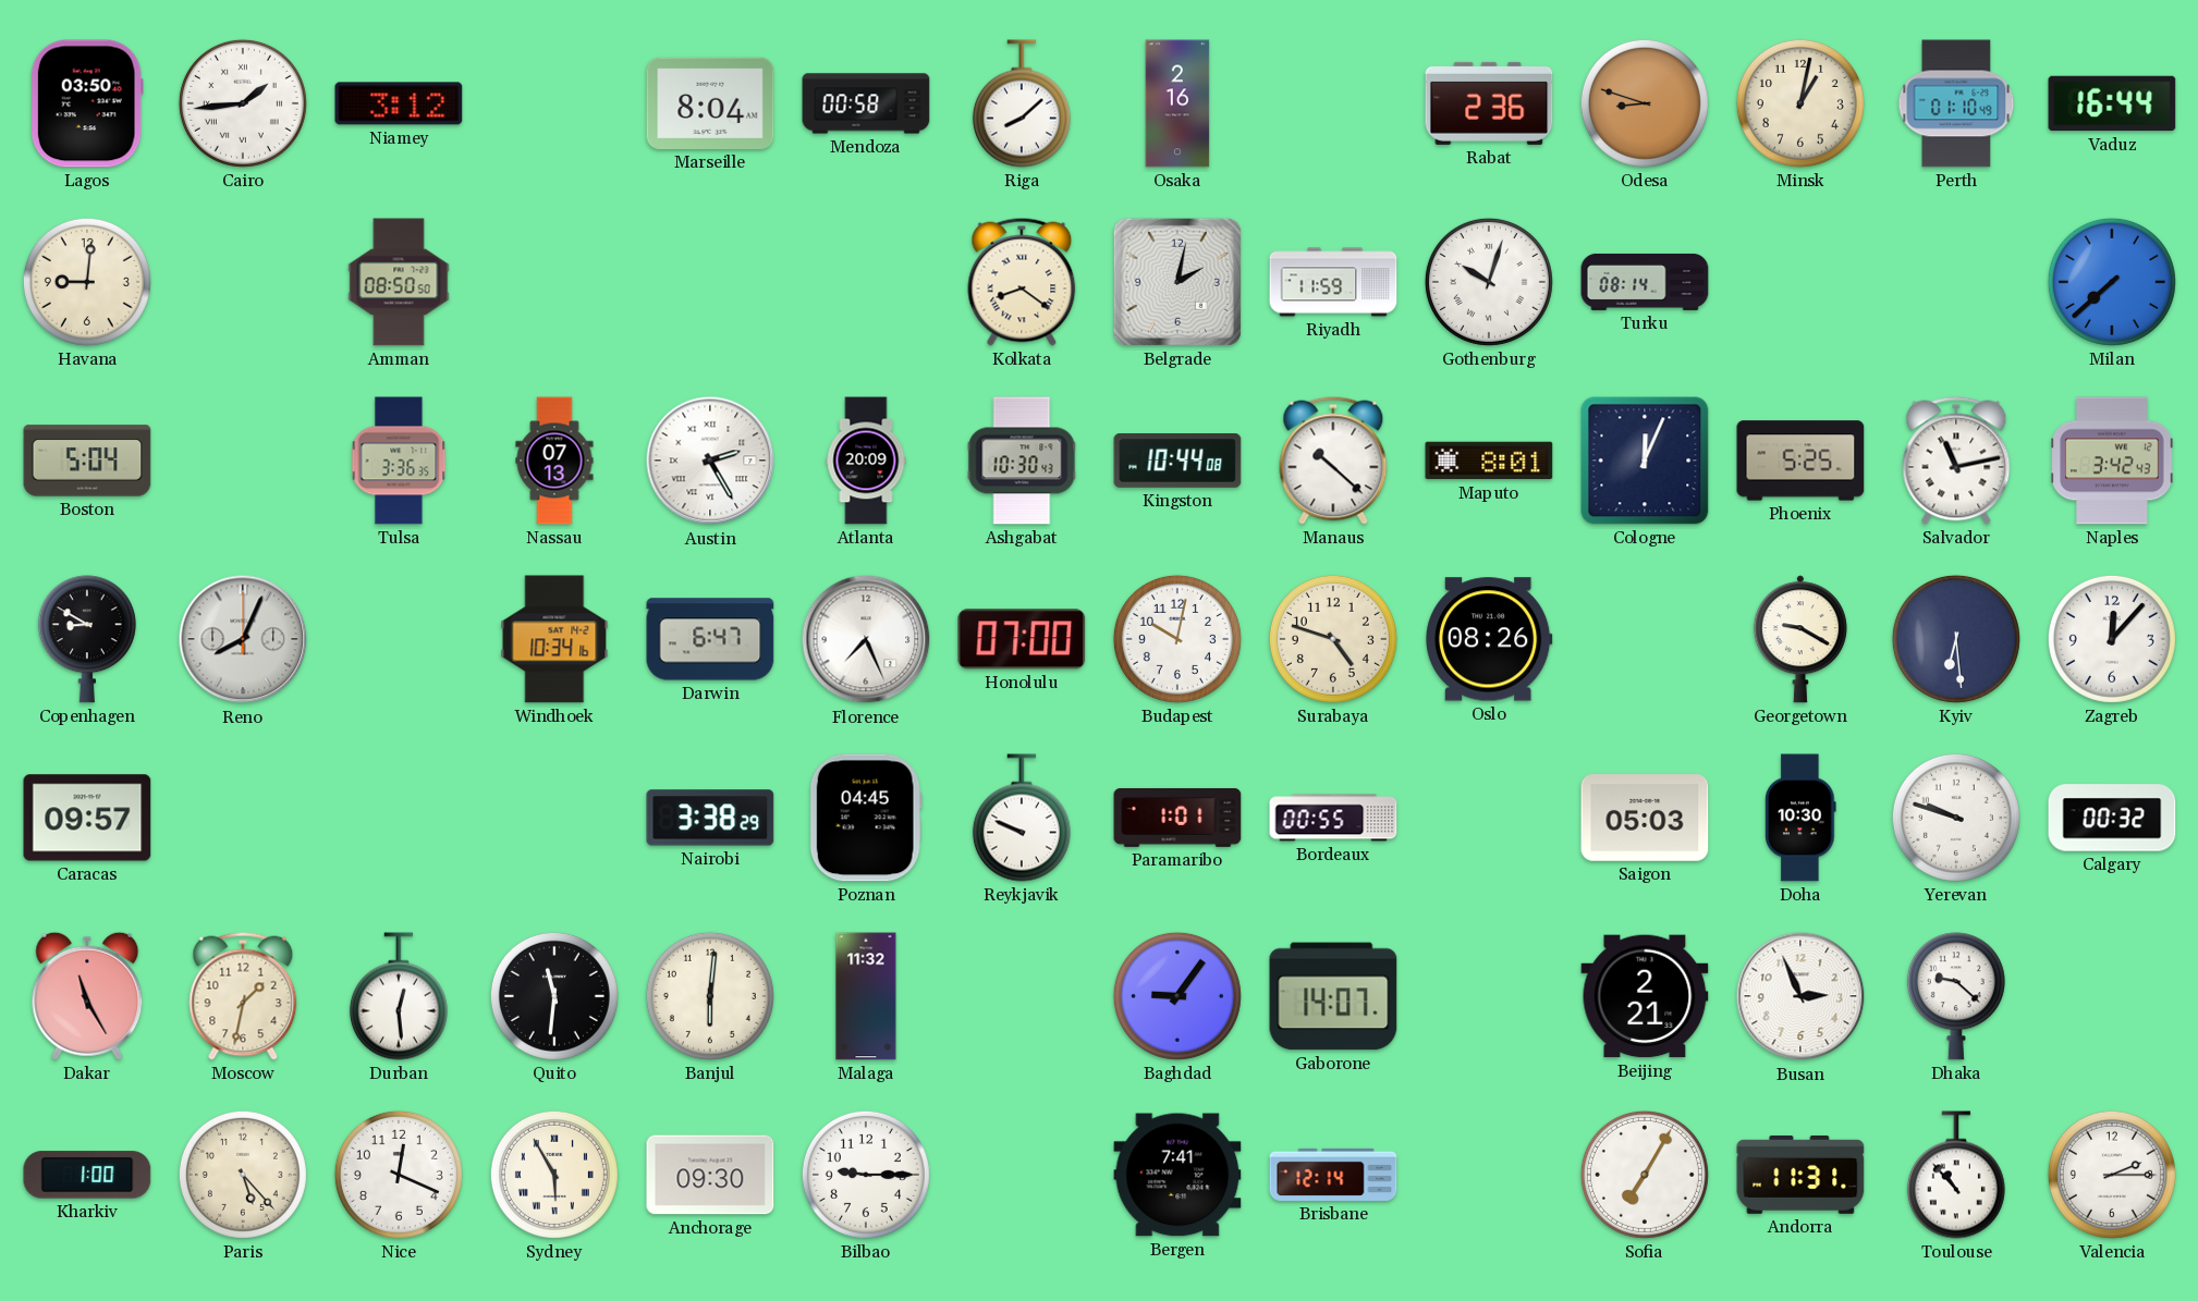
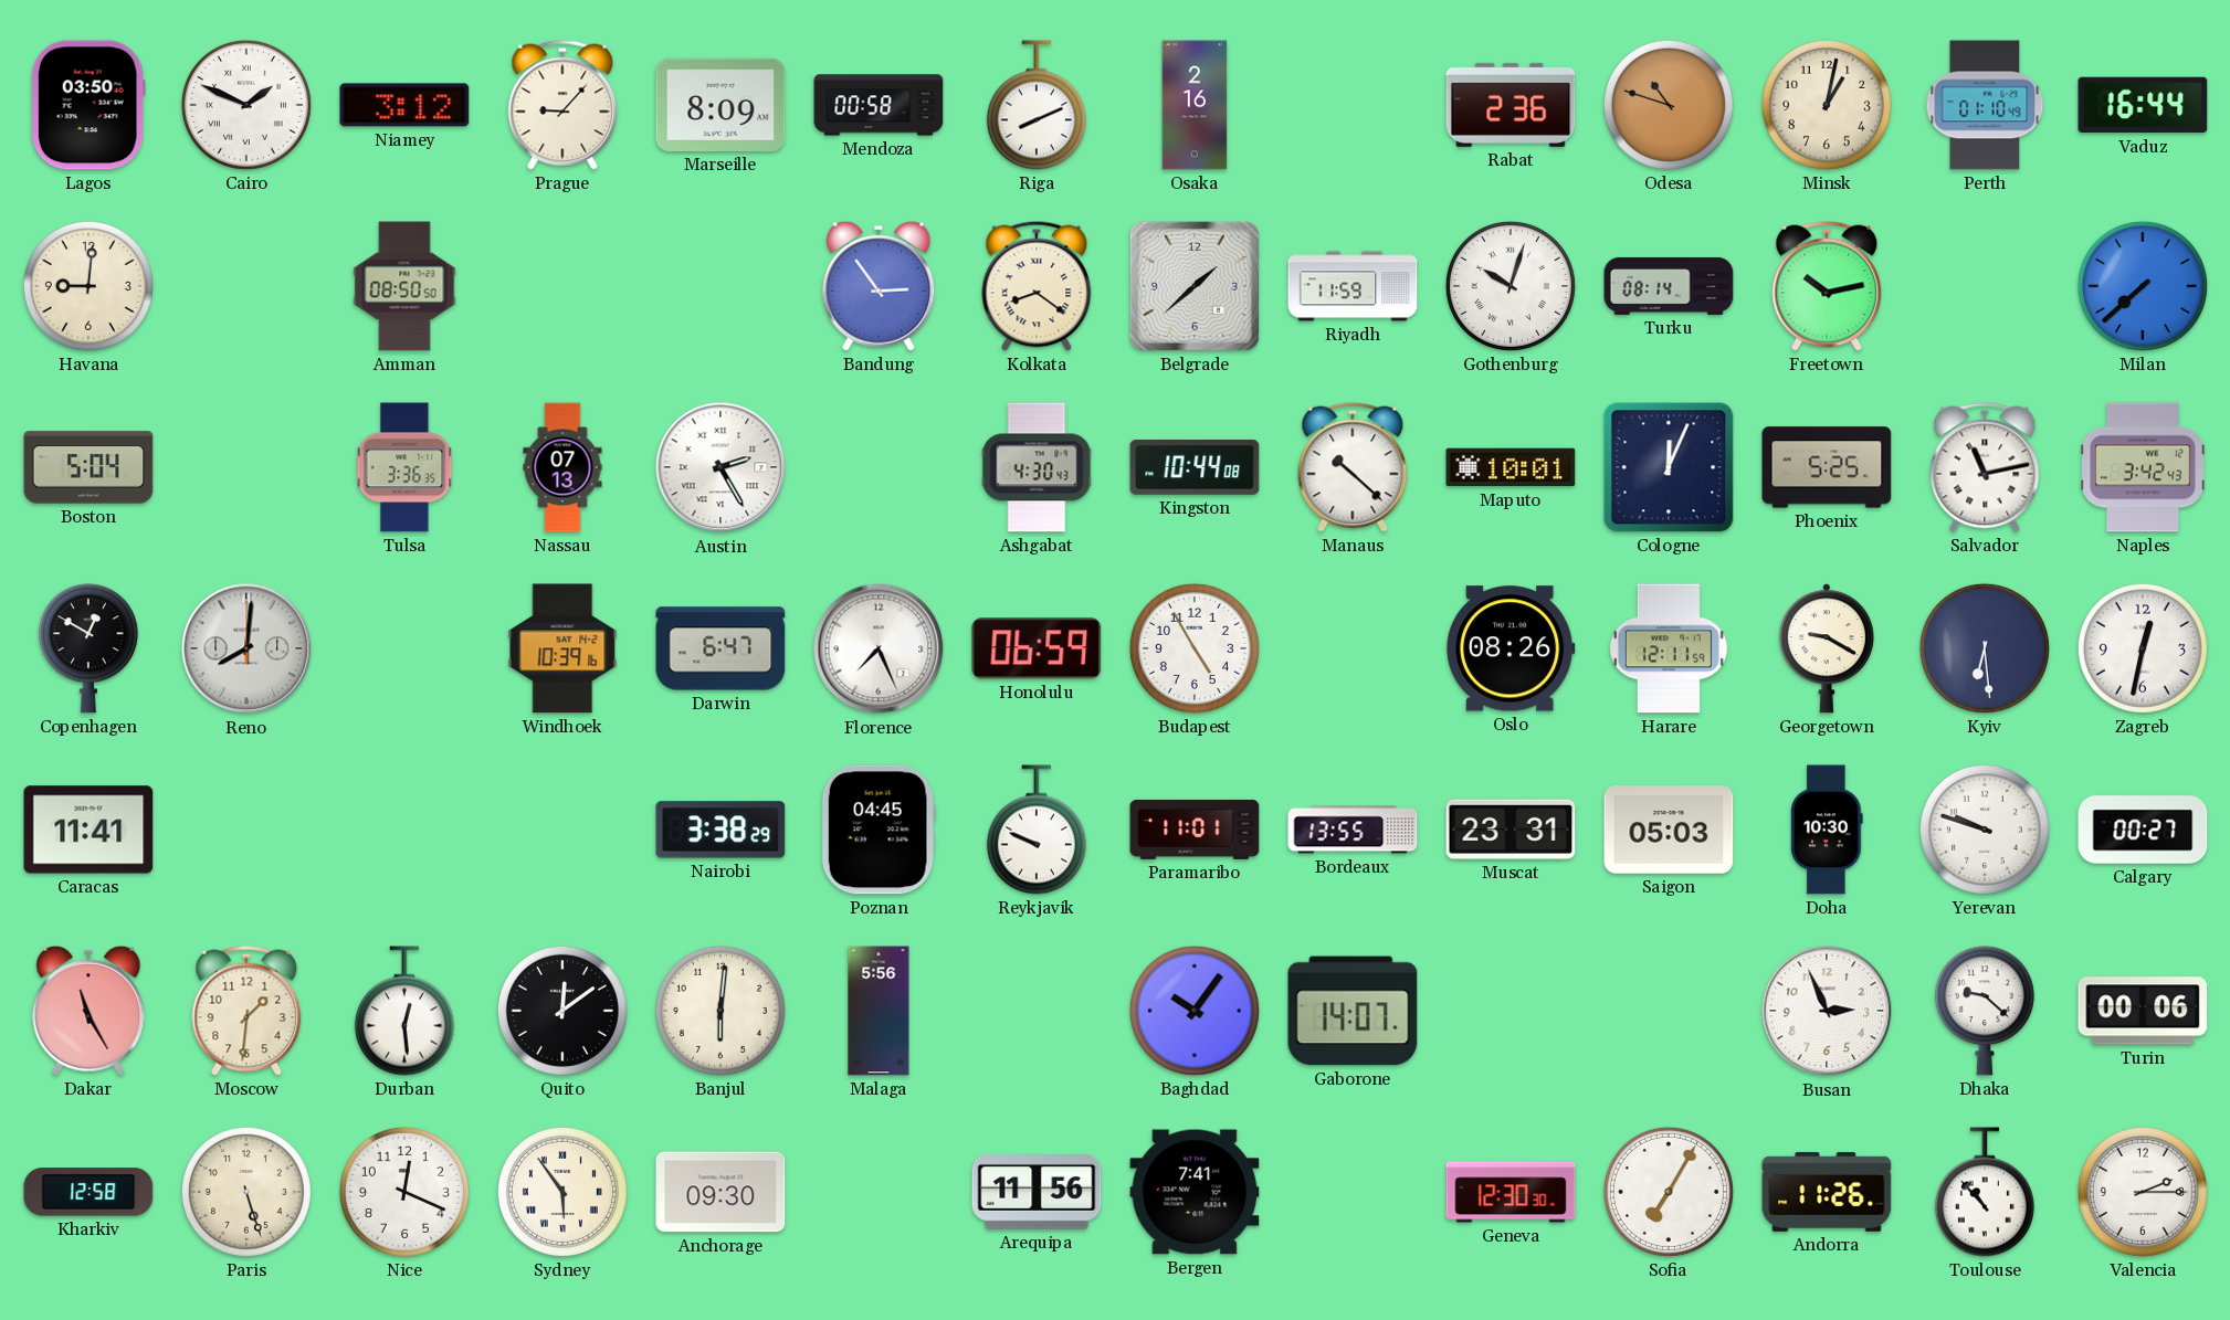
Cairo: 1:44 -> 1:49
Prague: none -> 9:07
Marseille: 8:04 -> 8:09
Riga: 8:08 -> 8:11
Odesa: 8:48 -> 10:48
Bandung: none -> 2:54
Belgrade: 2:02 -> 1:38
Freetown: none -> 10:13
Atlanta: 20:09 -> none
Ashgabat: 10:30 -> 4:30
Maputo: 8:01 -> 10:01
Copenhagen: 8:50 -> 12:50
Reno: 8:04 -> 8:01
Windhoek: 10:34 -> 10:39
Honolulu: 07:00 -> 06:59
Budapest: 10:02 -> 4:55
Surabaya: 4:48 -> none
Harare: none -> 12:11
Zagreb: 12:07 -> 12:32
Caracas: 09:57 -> 11:41
Paramaribo: 1:01 -> 11:01
Bordeaux: 00:55 -> 13:55
Muscat: none -> 23:31
Calgary: 00:32 -> 00:27
Moscow: 1:32 -> 1:31
Quito: 11:31 -> 12:09
Malaga: 11:32 -> 5:56
Baghdad: 9:06 -> 10:06
Beijing: 2:21 -> none
Turin: none -> 00:06
Kharkiv: 1:00 -> 12:58
Paris: 5:23 -> 5:27
Sydney: 5:55 -> 5:54
Bilbao: 9:15 -> none
Arequipa: none -> 11:56
Brisbane: 12:14 -> none
Geneva: none -> 12:30
Andorra: 11:31 -> 11:26
